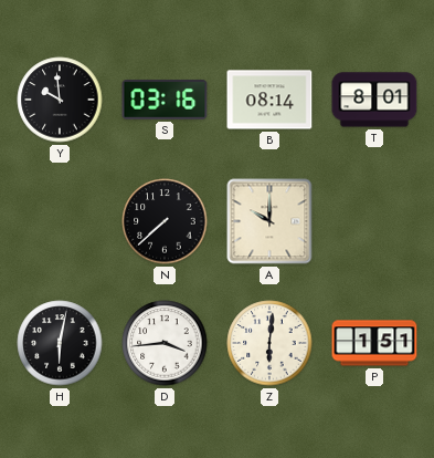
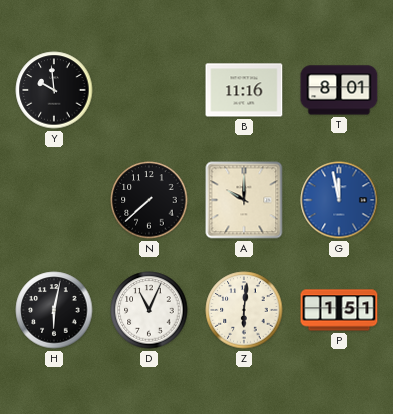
S: 03:16 -> none
B: 08:14 -> 11:16
G: none -> 11:58
D: 3:44 -> 11:04
